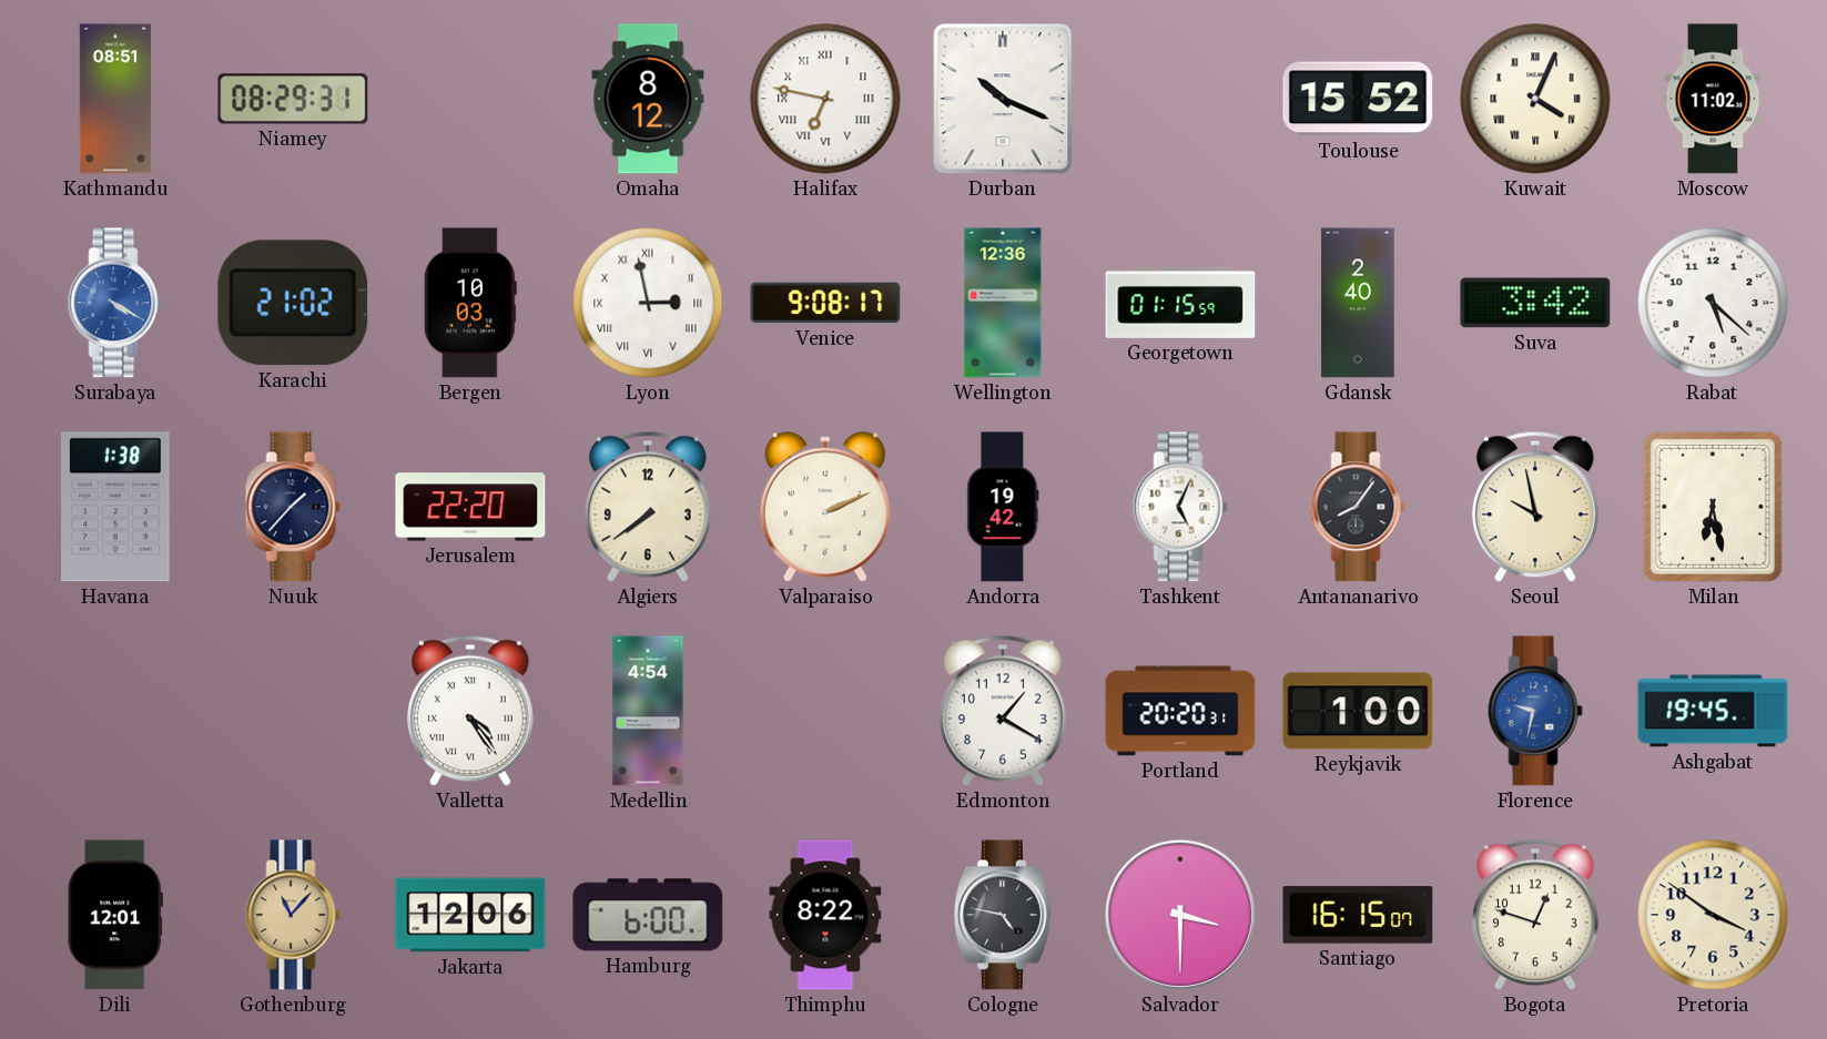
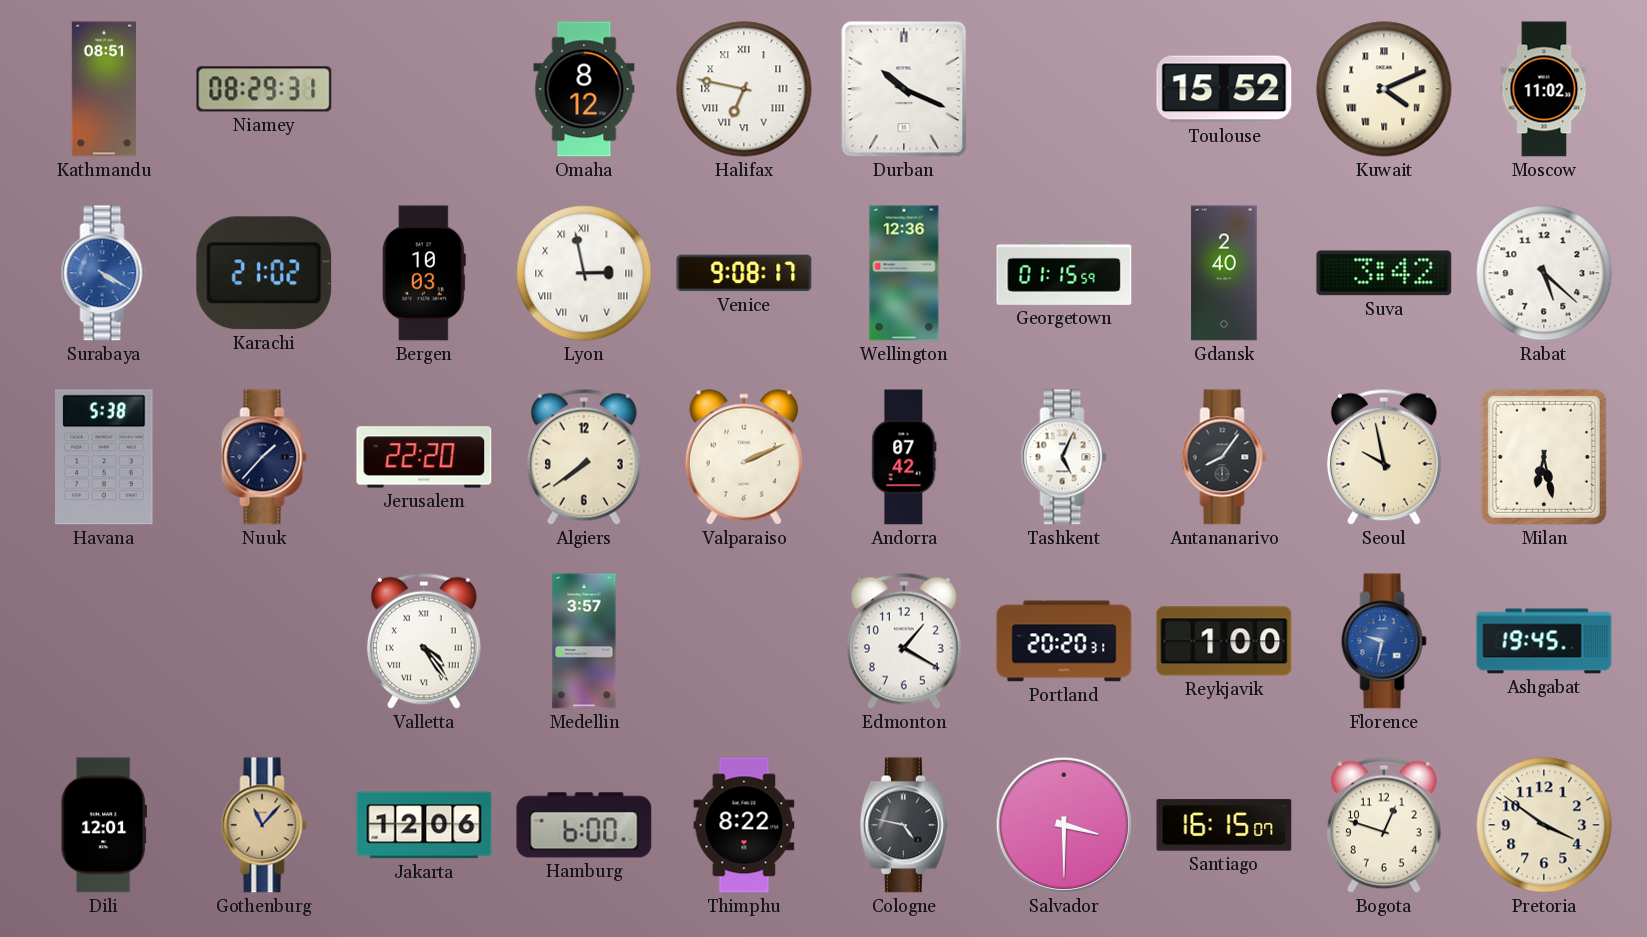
Kuwait: 4:04 -> 4:11
Havana: 1:38 -> 5:38
Andorra: 19:42 -> 07:42
Medellin: 4:54 -> 3:57
